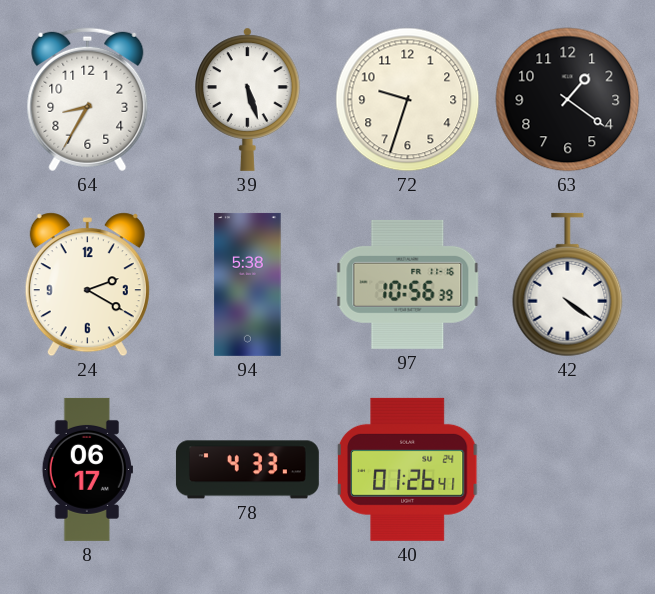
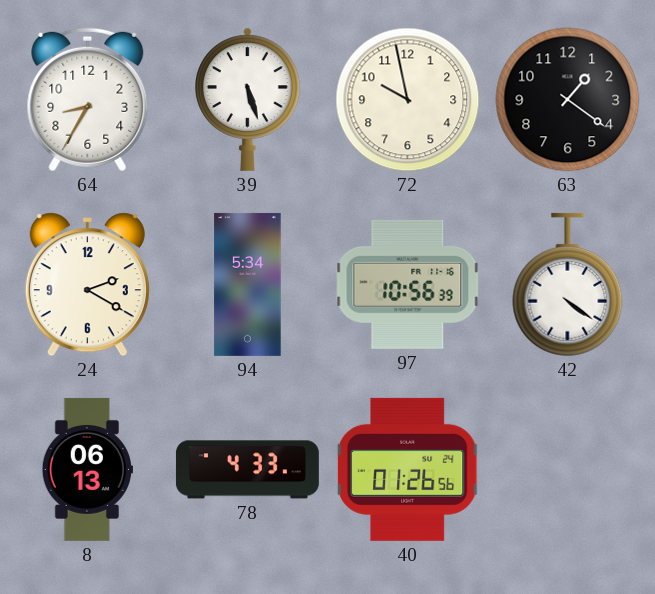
72: 9:33 -> 9:58
94: 5:38 -> 5:34
8: 06:17 -> 06:13
40: 01:26:41 -> 01:26:56
